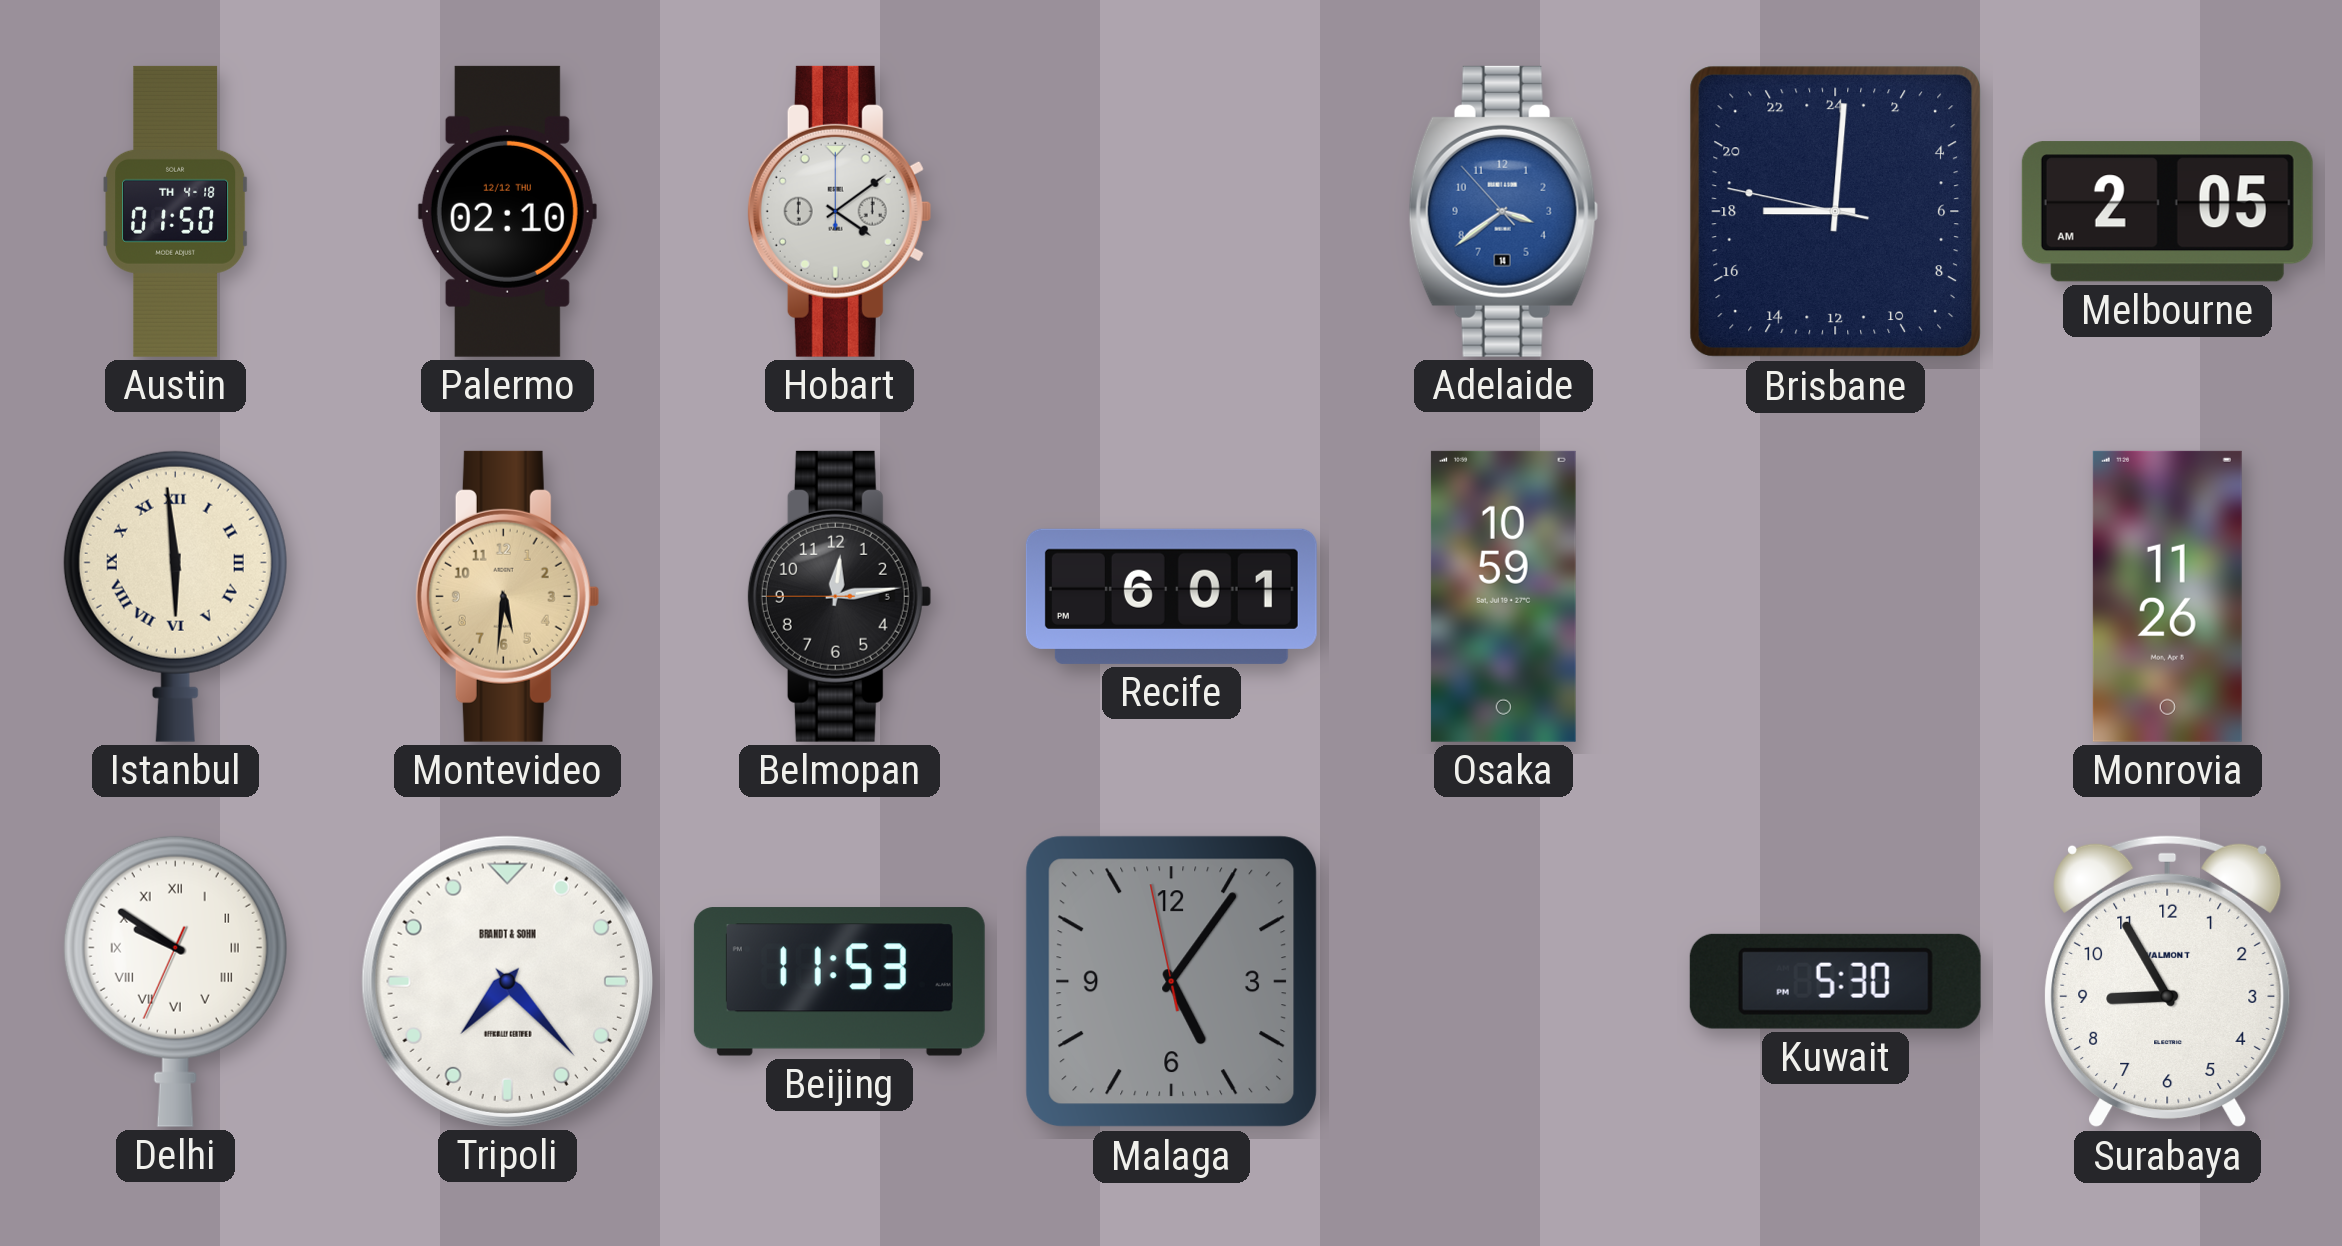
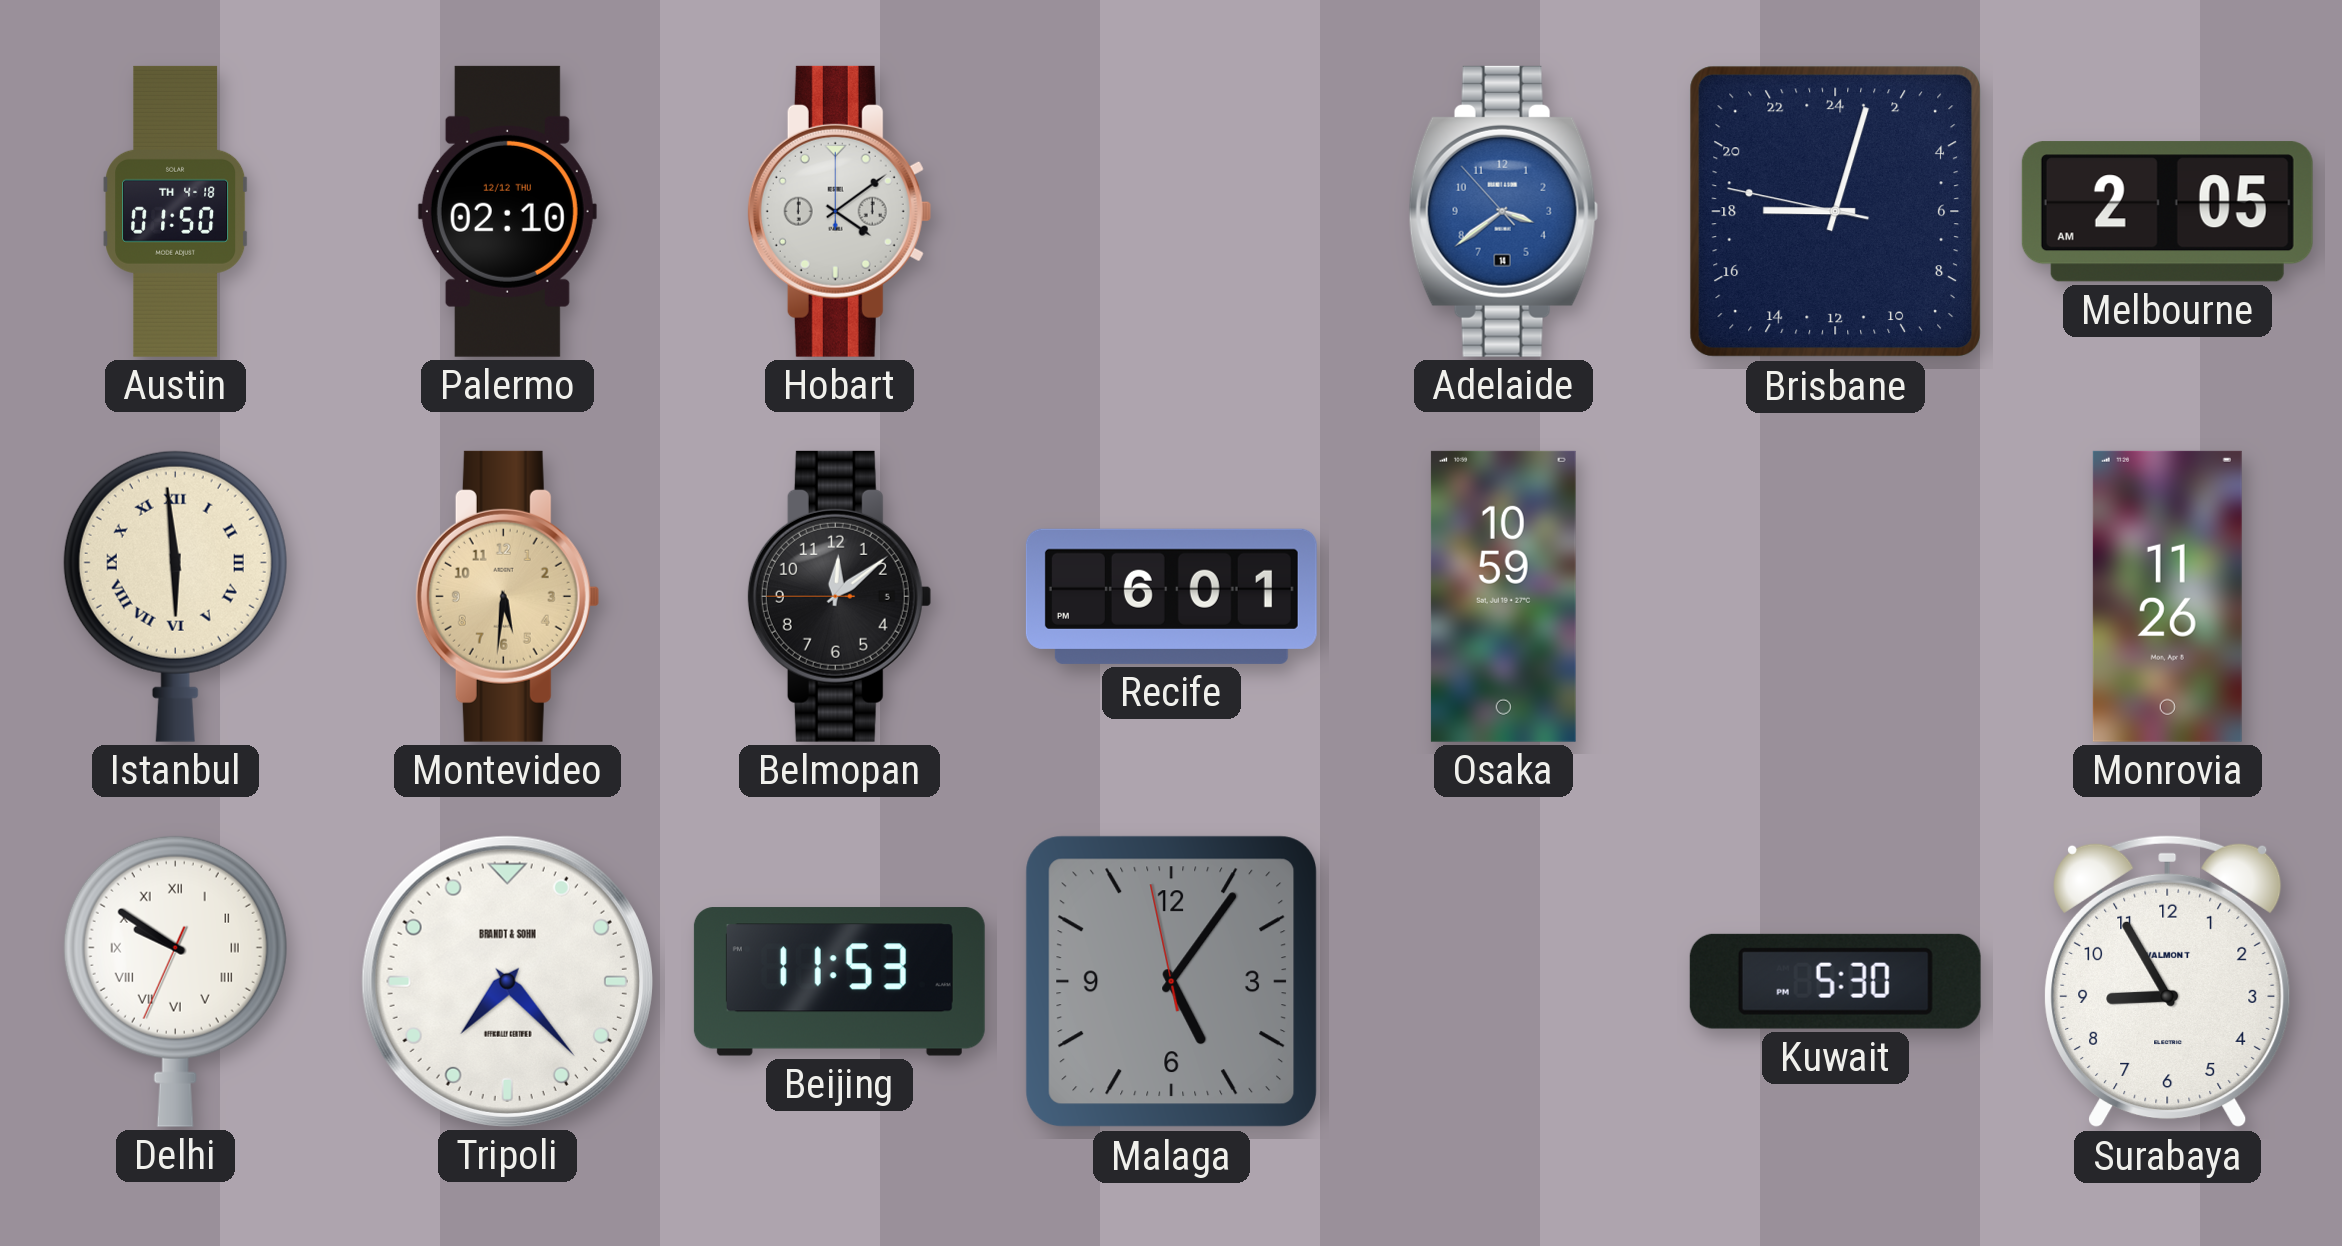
Brisbane: 18:00 -> 18:02
Belmopan: 12:13 -> 12:08
